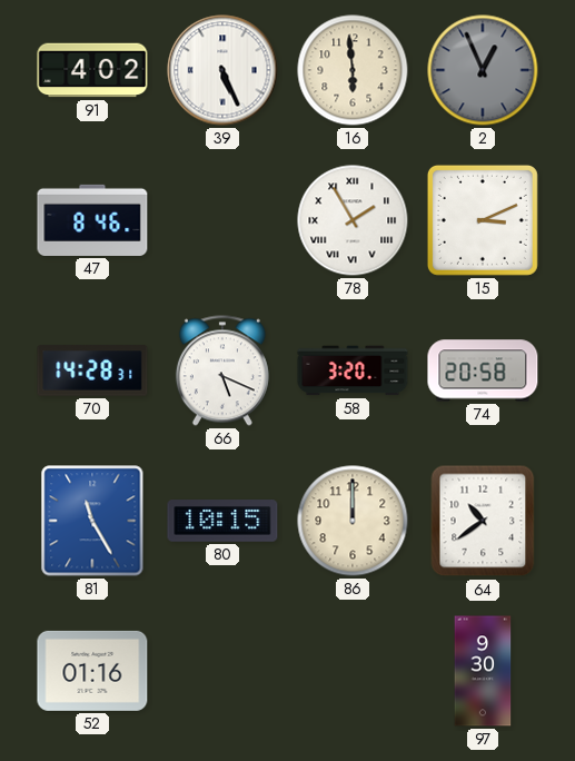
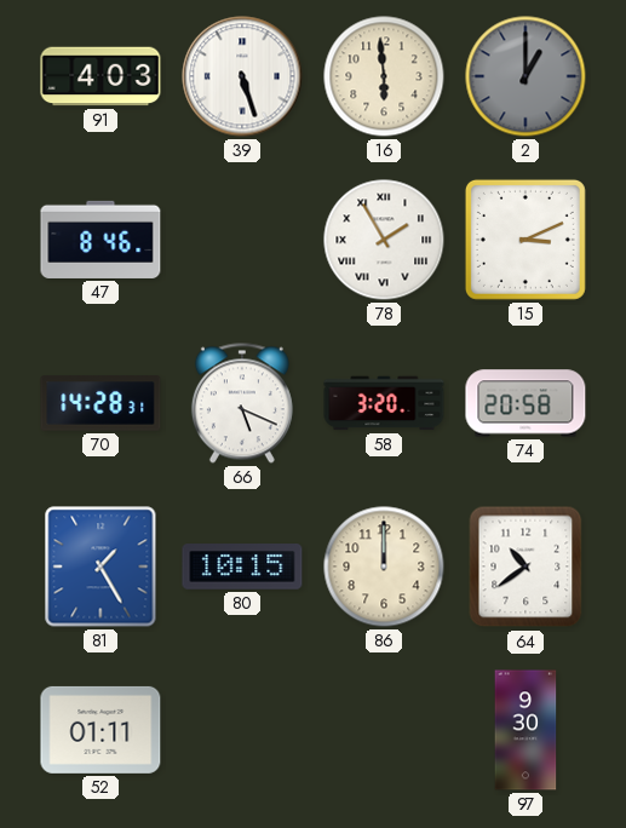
91: 4:02 -> 4:03
39: 5:26 -> 5:27
2: 12:56 -> 1:00
81: 11:25 -> 1:25
52: 01:16 -> 01:11
